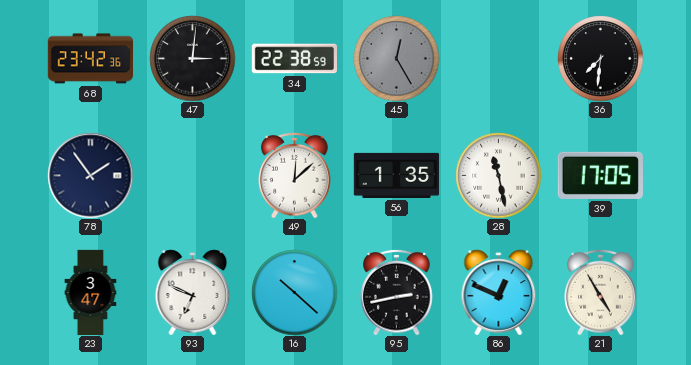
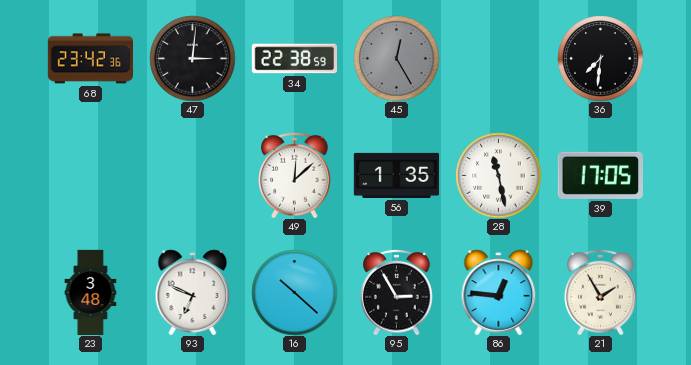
78: 1:54 -> none
23: 3:47 -> 3:48
95: 2:43 -> 2:55
86: 12:49 -> 12:46
21: 4:55 -> 1:55
